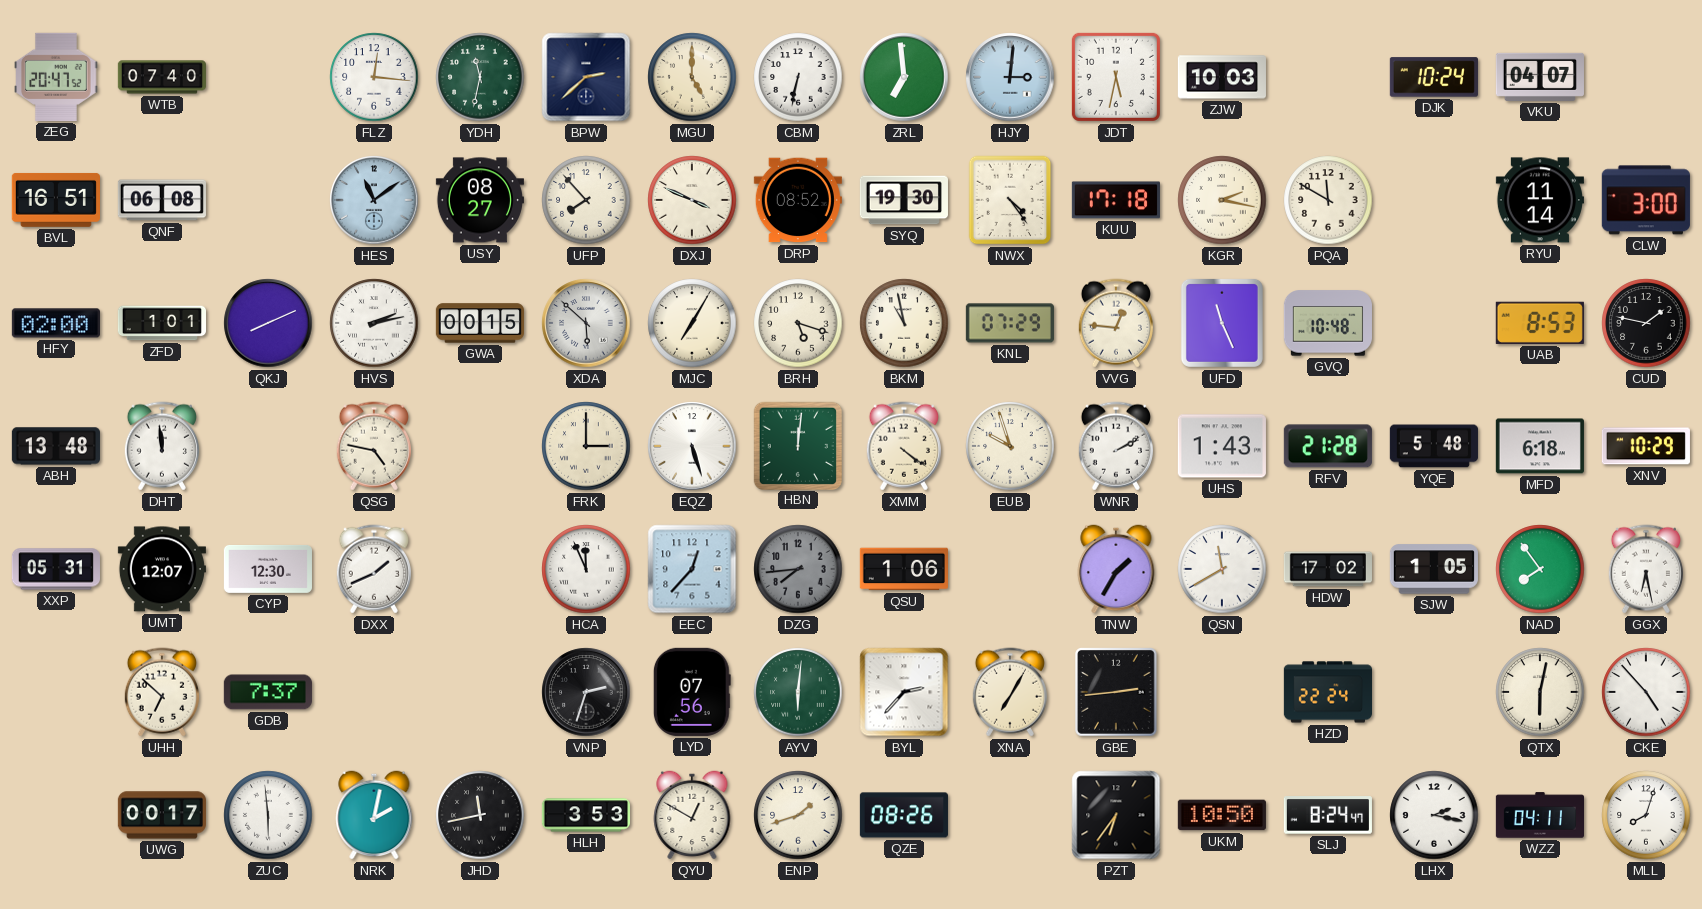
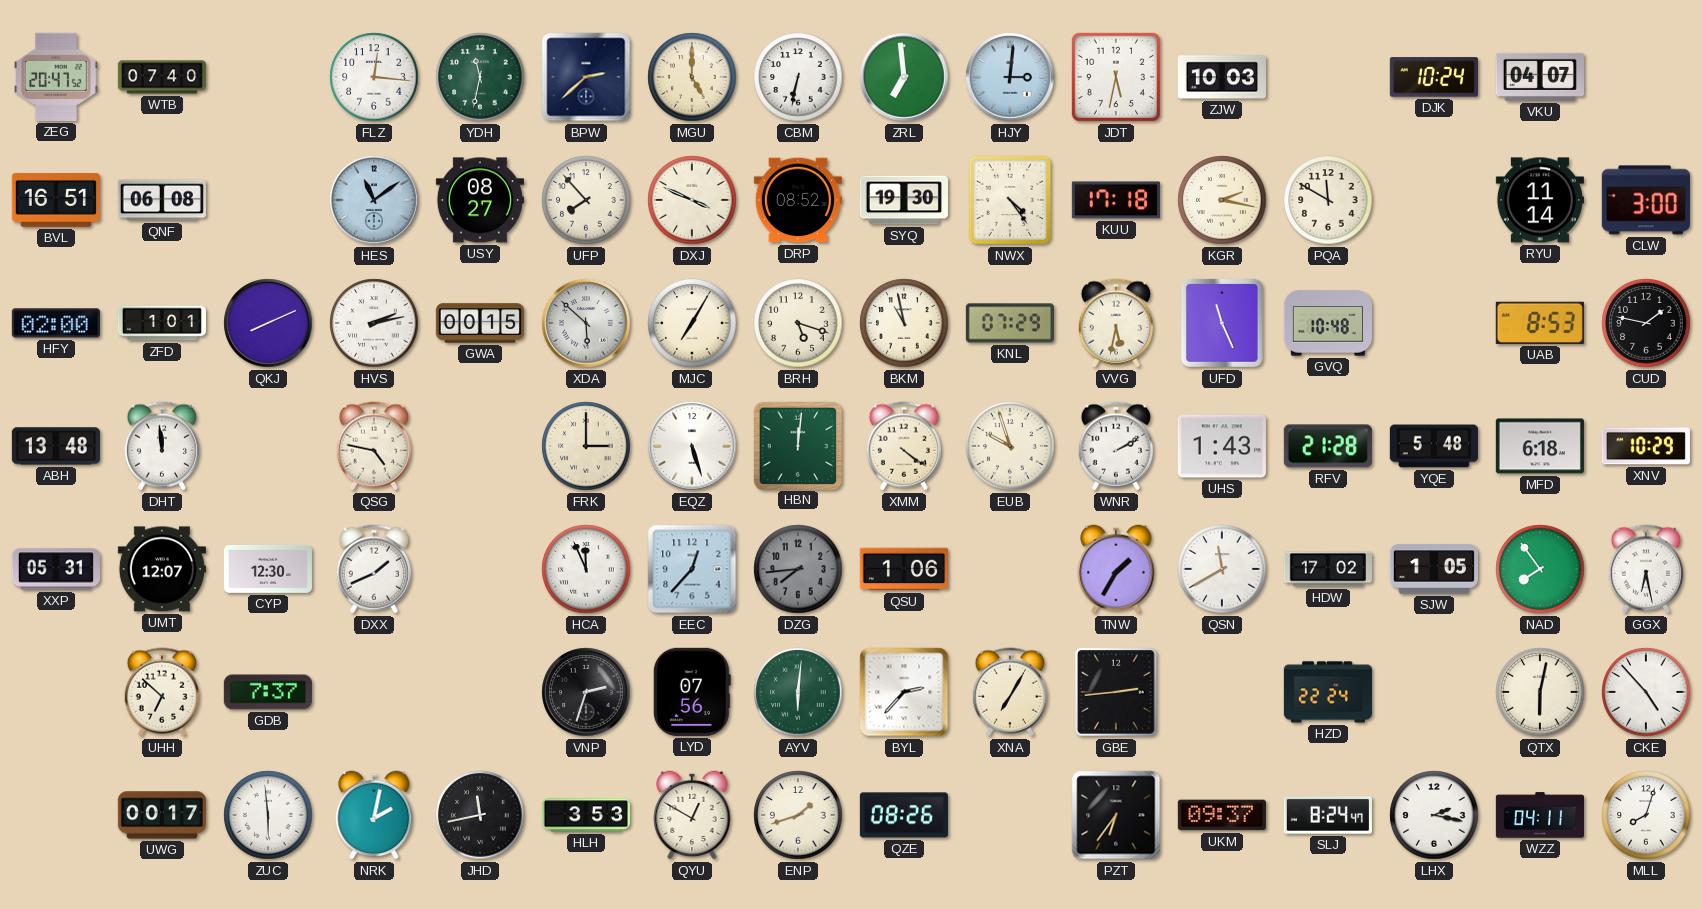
VVG: 12:46 -> 5:32
UKM: 10:50 -> 09:37
